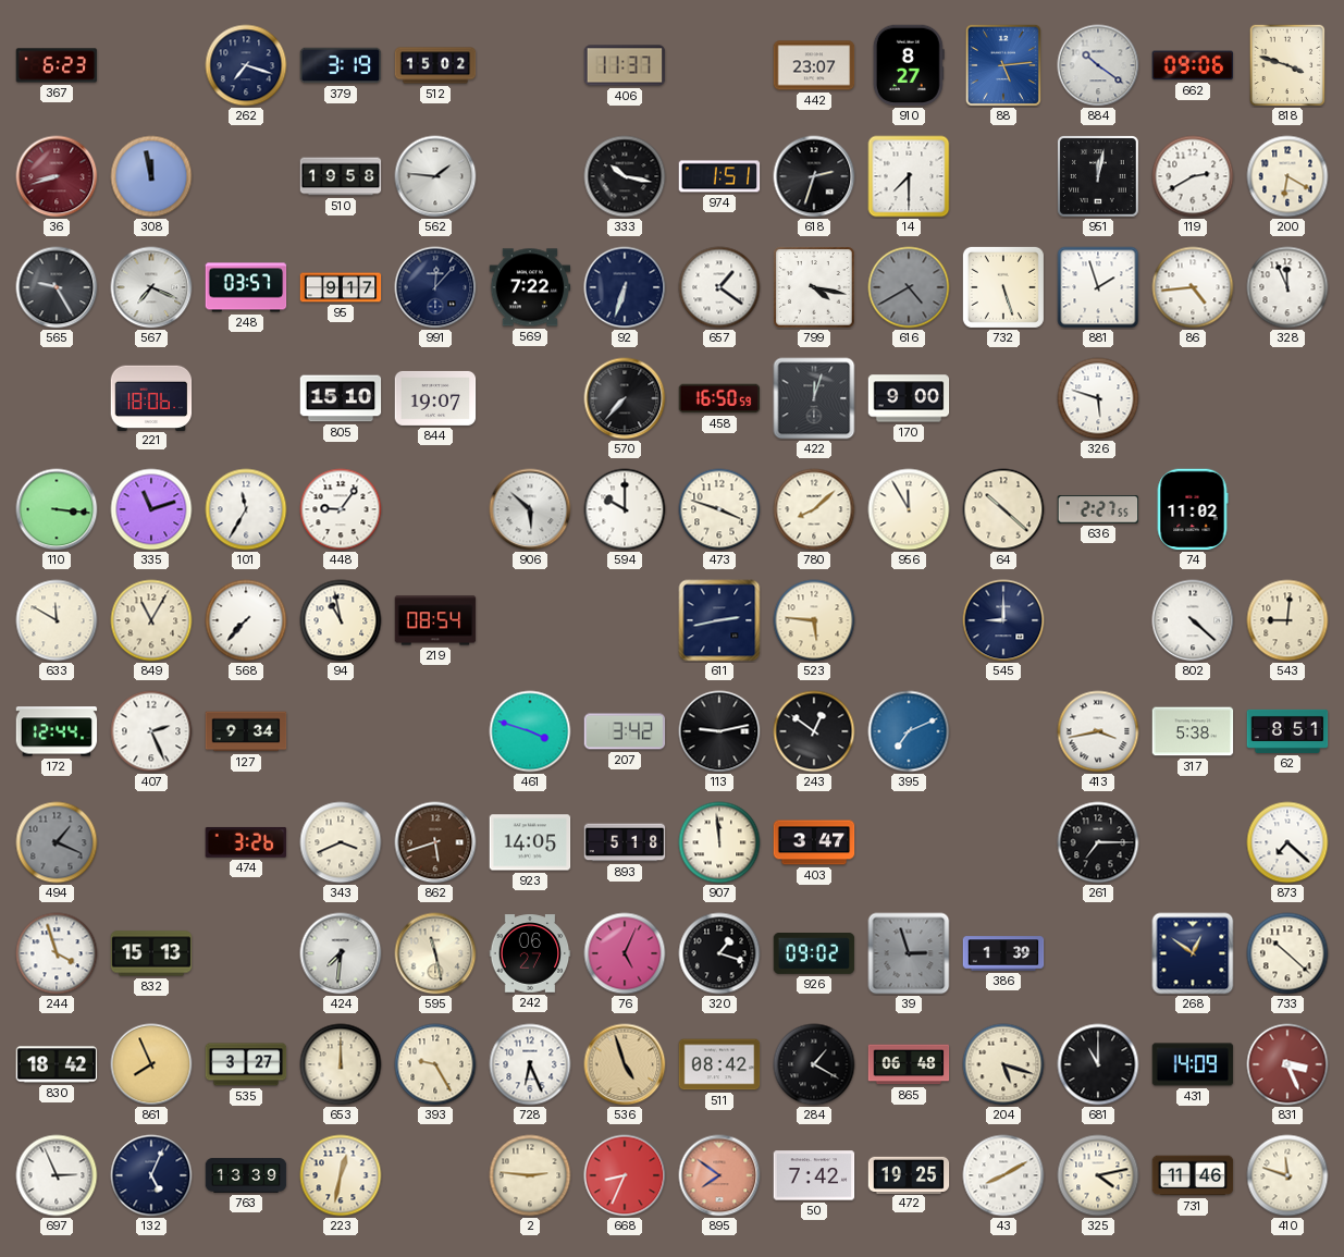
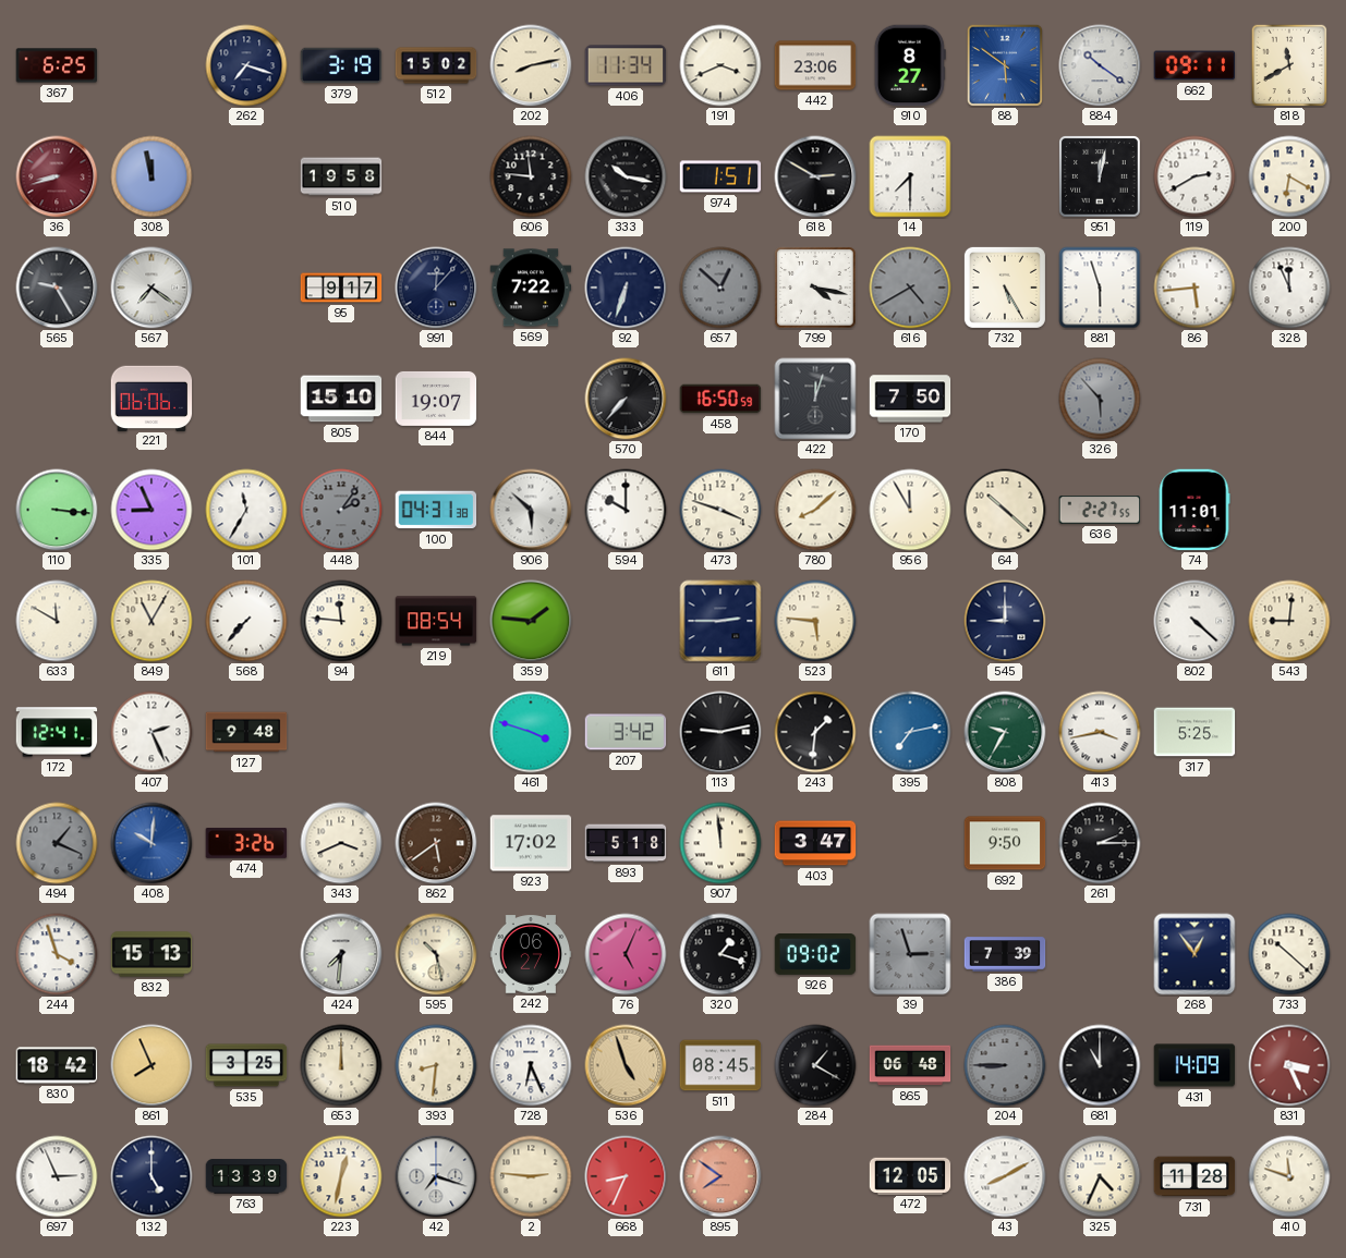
367: 6:23 -> 6:25
202: none -> 8:13
406: 11:37 -> 11:34
191: none -> 3:41
442: 23:07 -> 23:06
88: 5:14 -> 5:51
662: 09:06 -> 09:11
818: 3:48 -> 11:40
562: 1:46 -> none
606: none -> 11:46
618: 2:33 -> 2:50
567: 7:19 -> 7:21
248: 03:57 -> none
657: 1:21 -> 12:52
657 dial: white -> grey
732: 5:27 -> 5:25
881: 1:57 -> 5:57
86: 4:44 -> 5:44
221: 18:06 -> 06:06
170: 9:00 -> 7:50
326: 5:48 -> 5:53
326 dial: white -> grey
335: 11:12 -> 8:56
448: 9:06 -> 2:06
448 dial: white -> grey
100: none -> 04:31
74: 11:02 -> 11:01
94: 10:58 -> 11:46
359: none -> 1:46
611: 2:43 -> 2:45
172: 12:44 -> 12:41
127: 9:34 -> 9:48
243: 12:51 -> 1:31
395: 7:11 -> 7:13
808: none -> 9:35
317: 5:38 -> 5:25
62: 8:51 -> none
408: none -> 10:01
862: 5:42 -> 5:39
923: 14:05 -> 17:02
692: none -> 9:50
261: 7:15 -> 2:15
873: 7:22 -> none
595: 11:28 -> 10:28
386: 1:39 -> 7:39
268: 12:51 -> 12:54
535: 3:27 -> 3:25
393: 9:25 -> 8:31
511: 08:42 -> 08:45
204: 5:18 -> 8:45
204 dial: cream -> grey
132: 5:04 -> 5:00
42: none -> 7:18
50: 7:42 -> none
472: 19:25 -> 12:05
325: 4:13 -> 4:34
731: 11:46 -> 11:28
